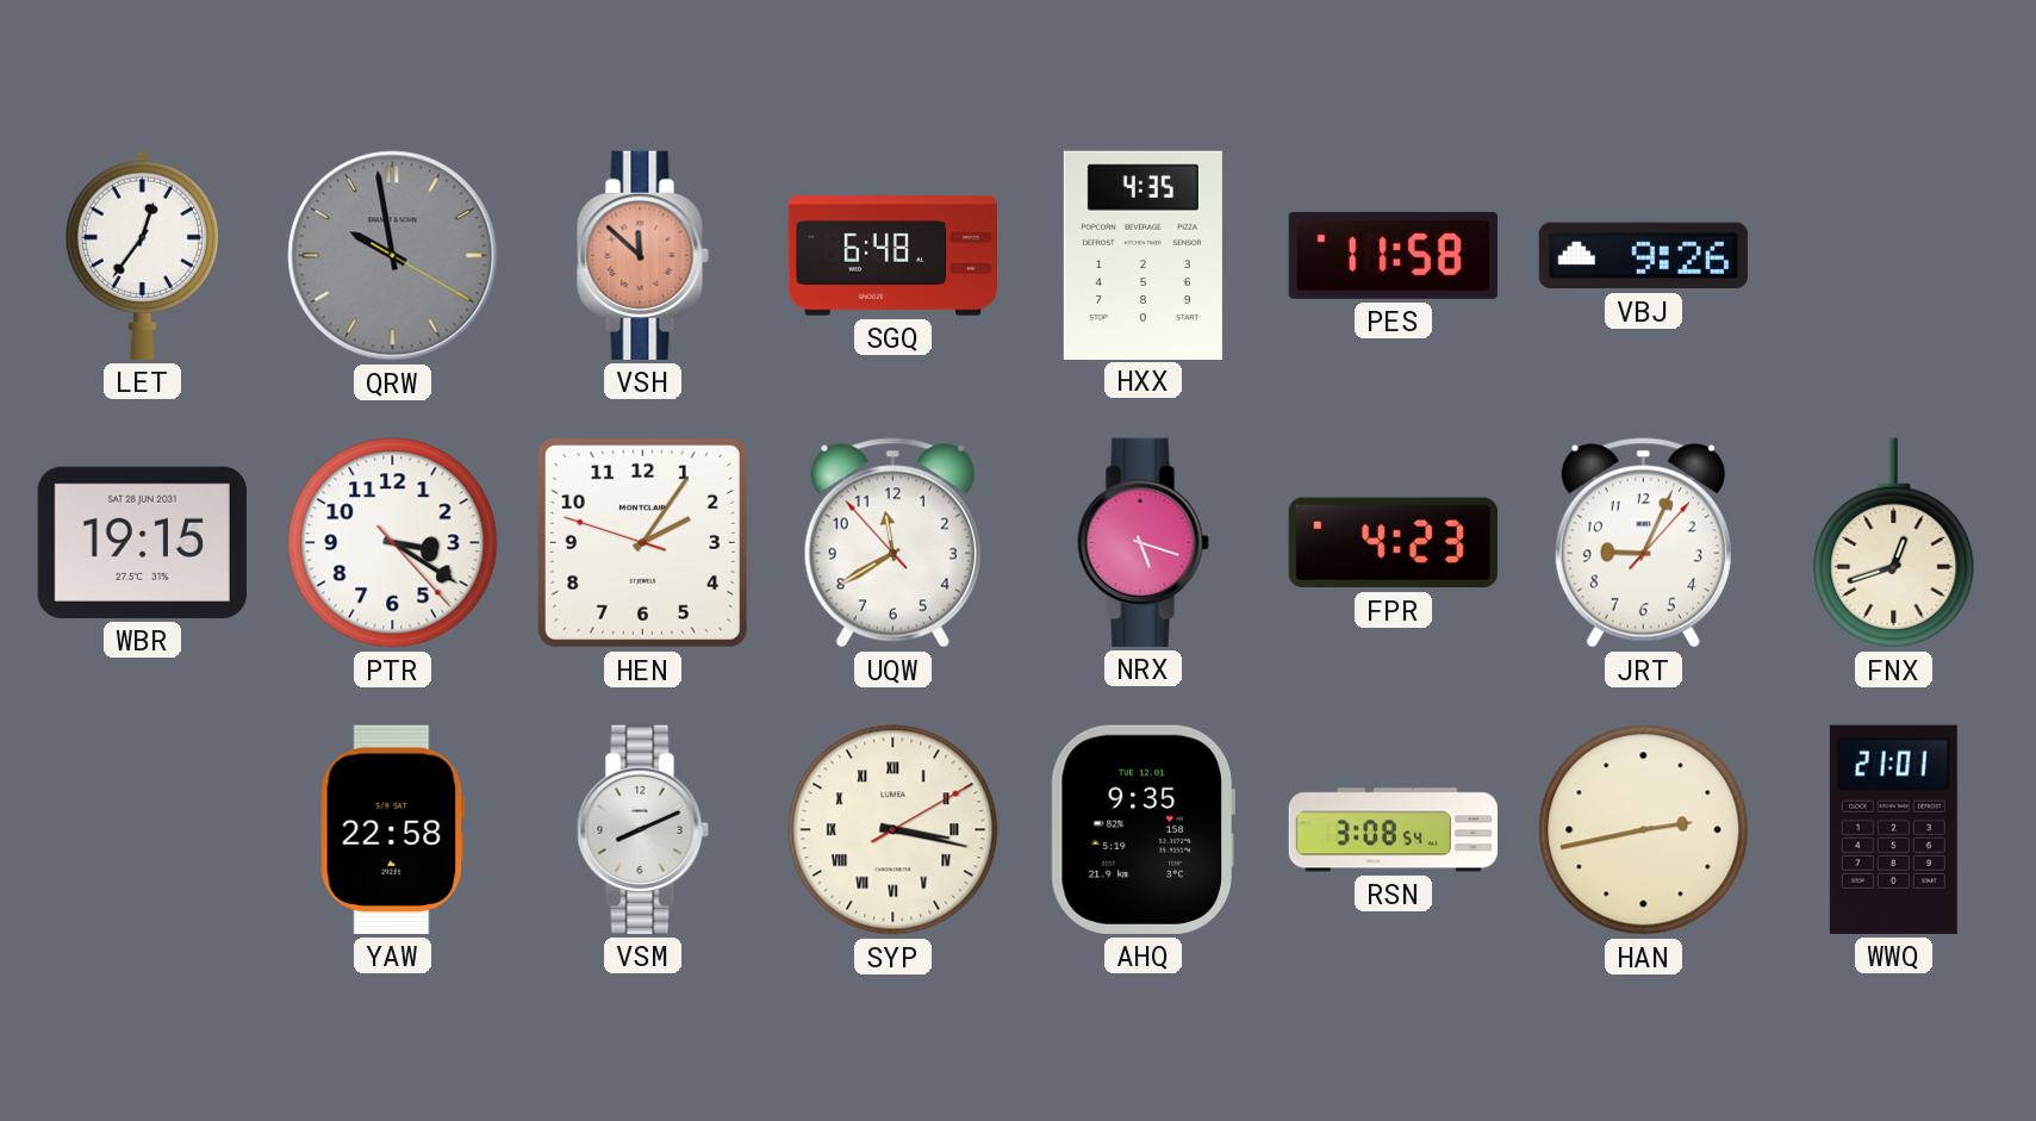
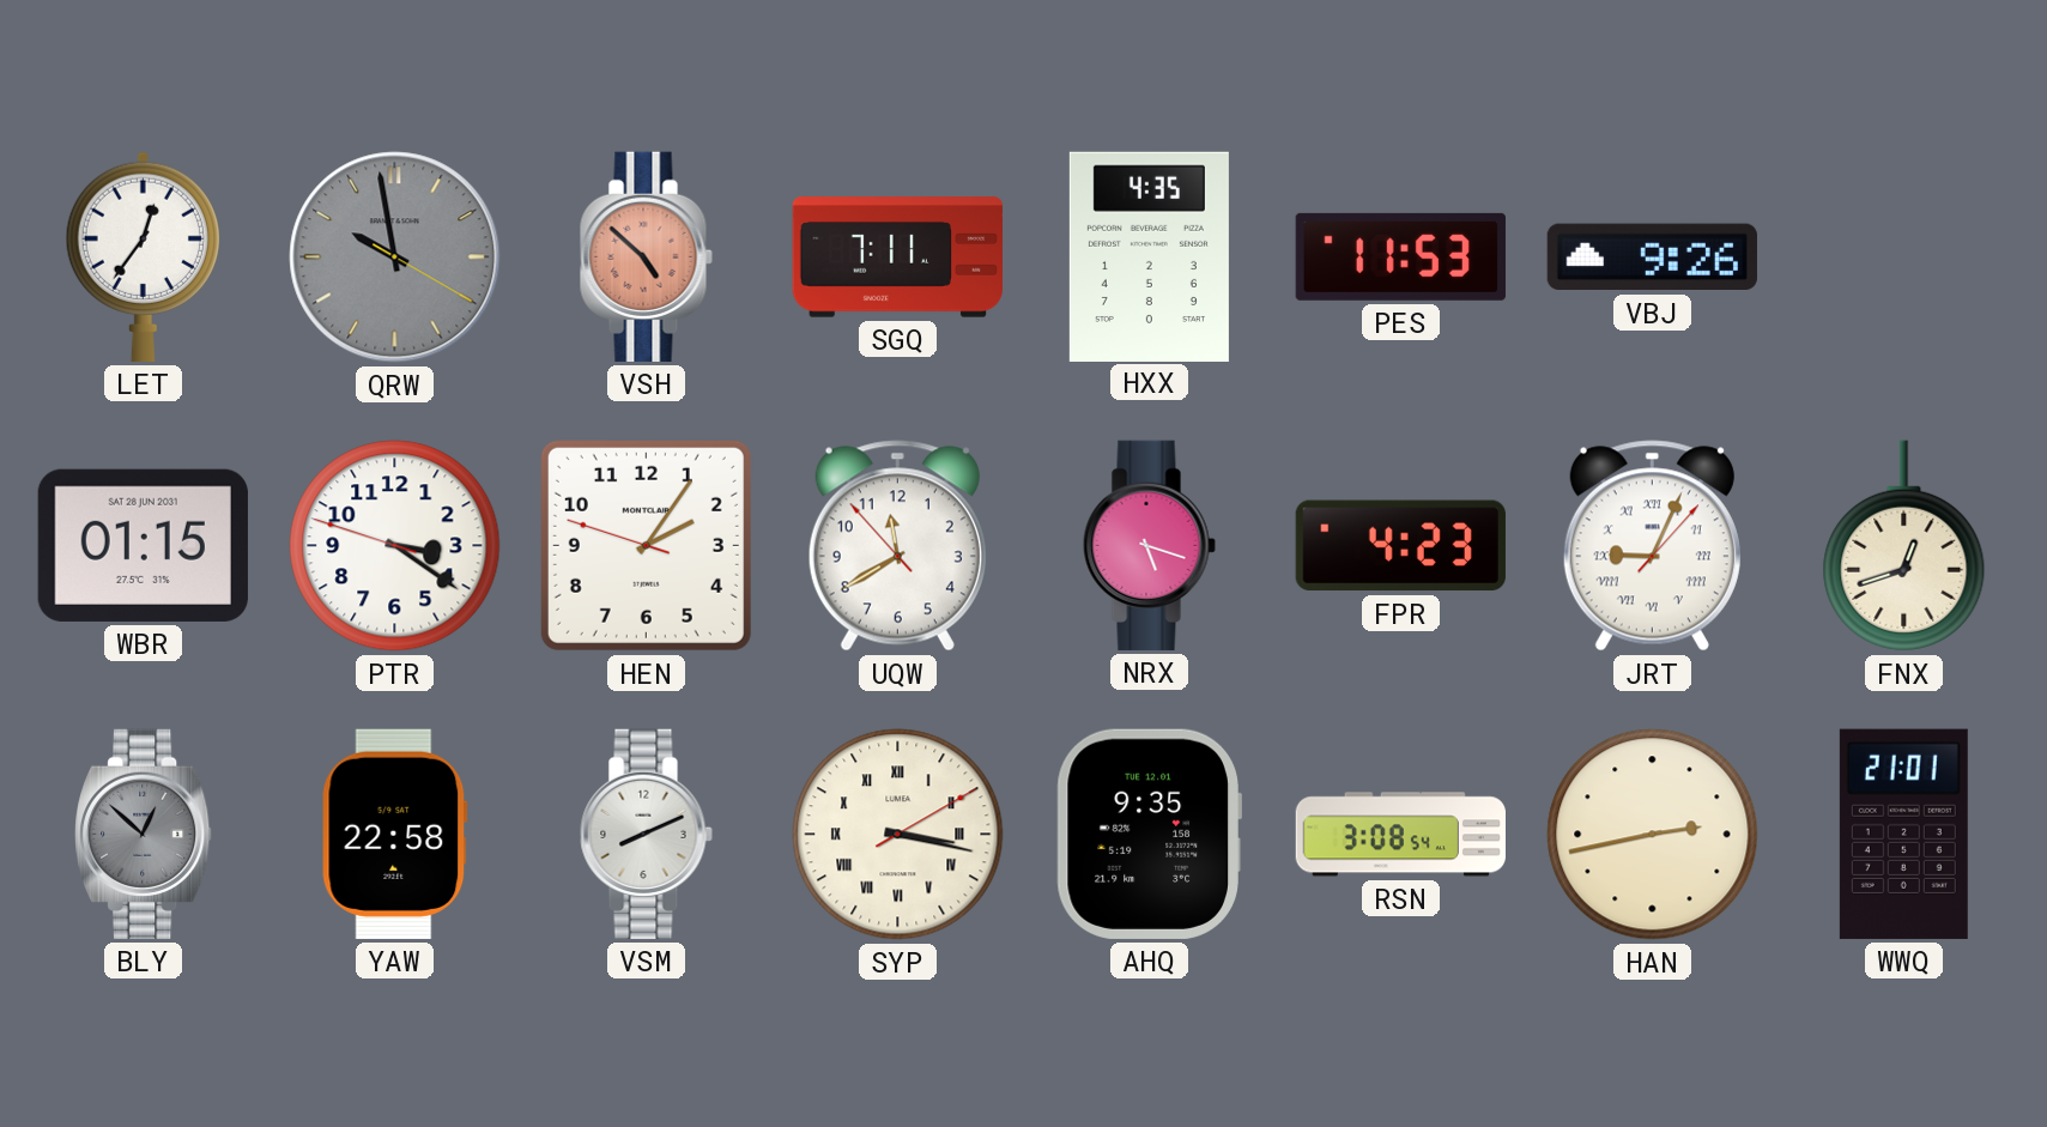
VSH: 11:52 -> 4:52
SGQ: 6:48 -> 7:11
PES: 11:58 -> 11:53
WBR: 19:15 -> 01:15
PTR: 3:20:23 -> 3:20:48
JRT numerals: Arabic -> Roman
BLY: none -> 12:52
